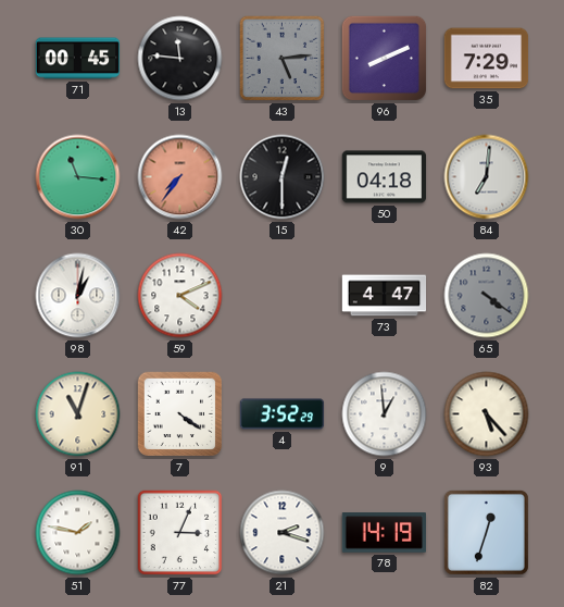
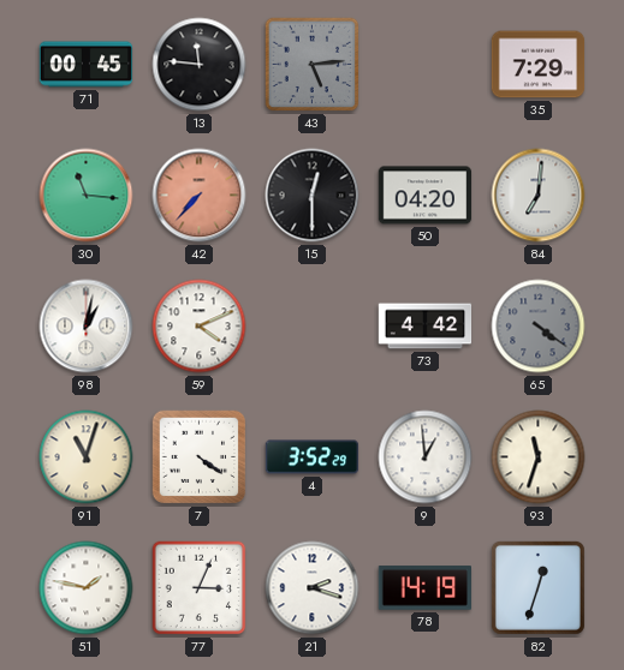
96: 8:11 -> none
42: 7:36 -> 7:37
50: 04:18 -> 04:20
73: 4:47 -> 4:42
93: 5:23 -> 11:33
